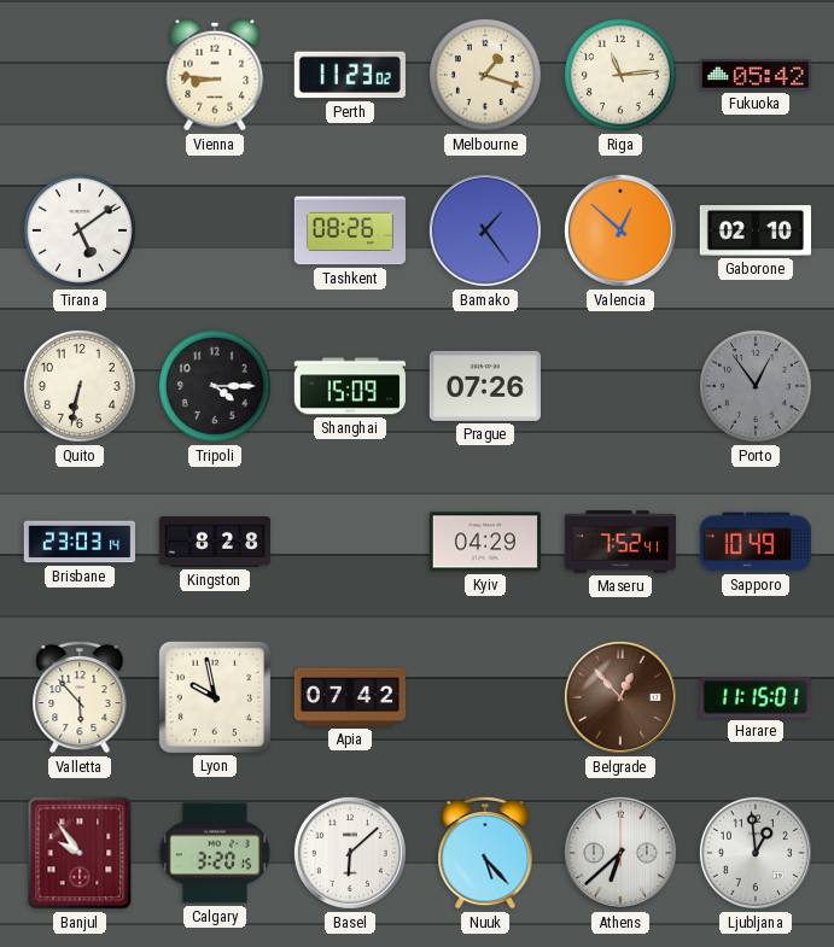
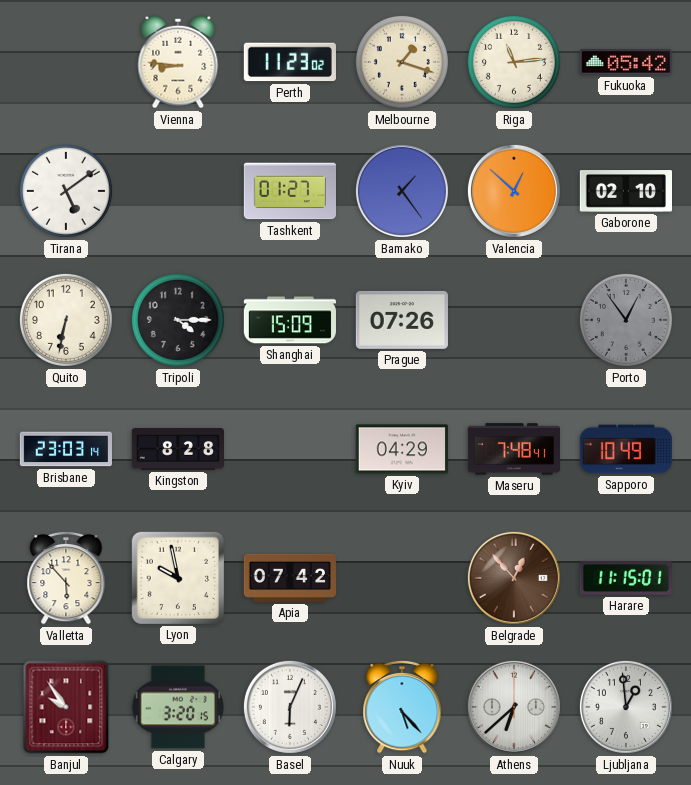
Tashkent: 08:26 -> 01:27
Maseru: 7:52 -> 7:48
Basel: 6:08 -> 6:04
